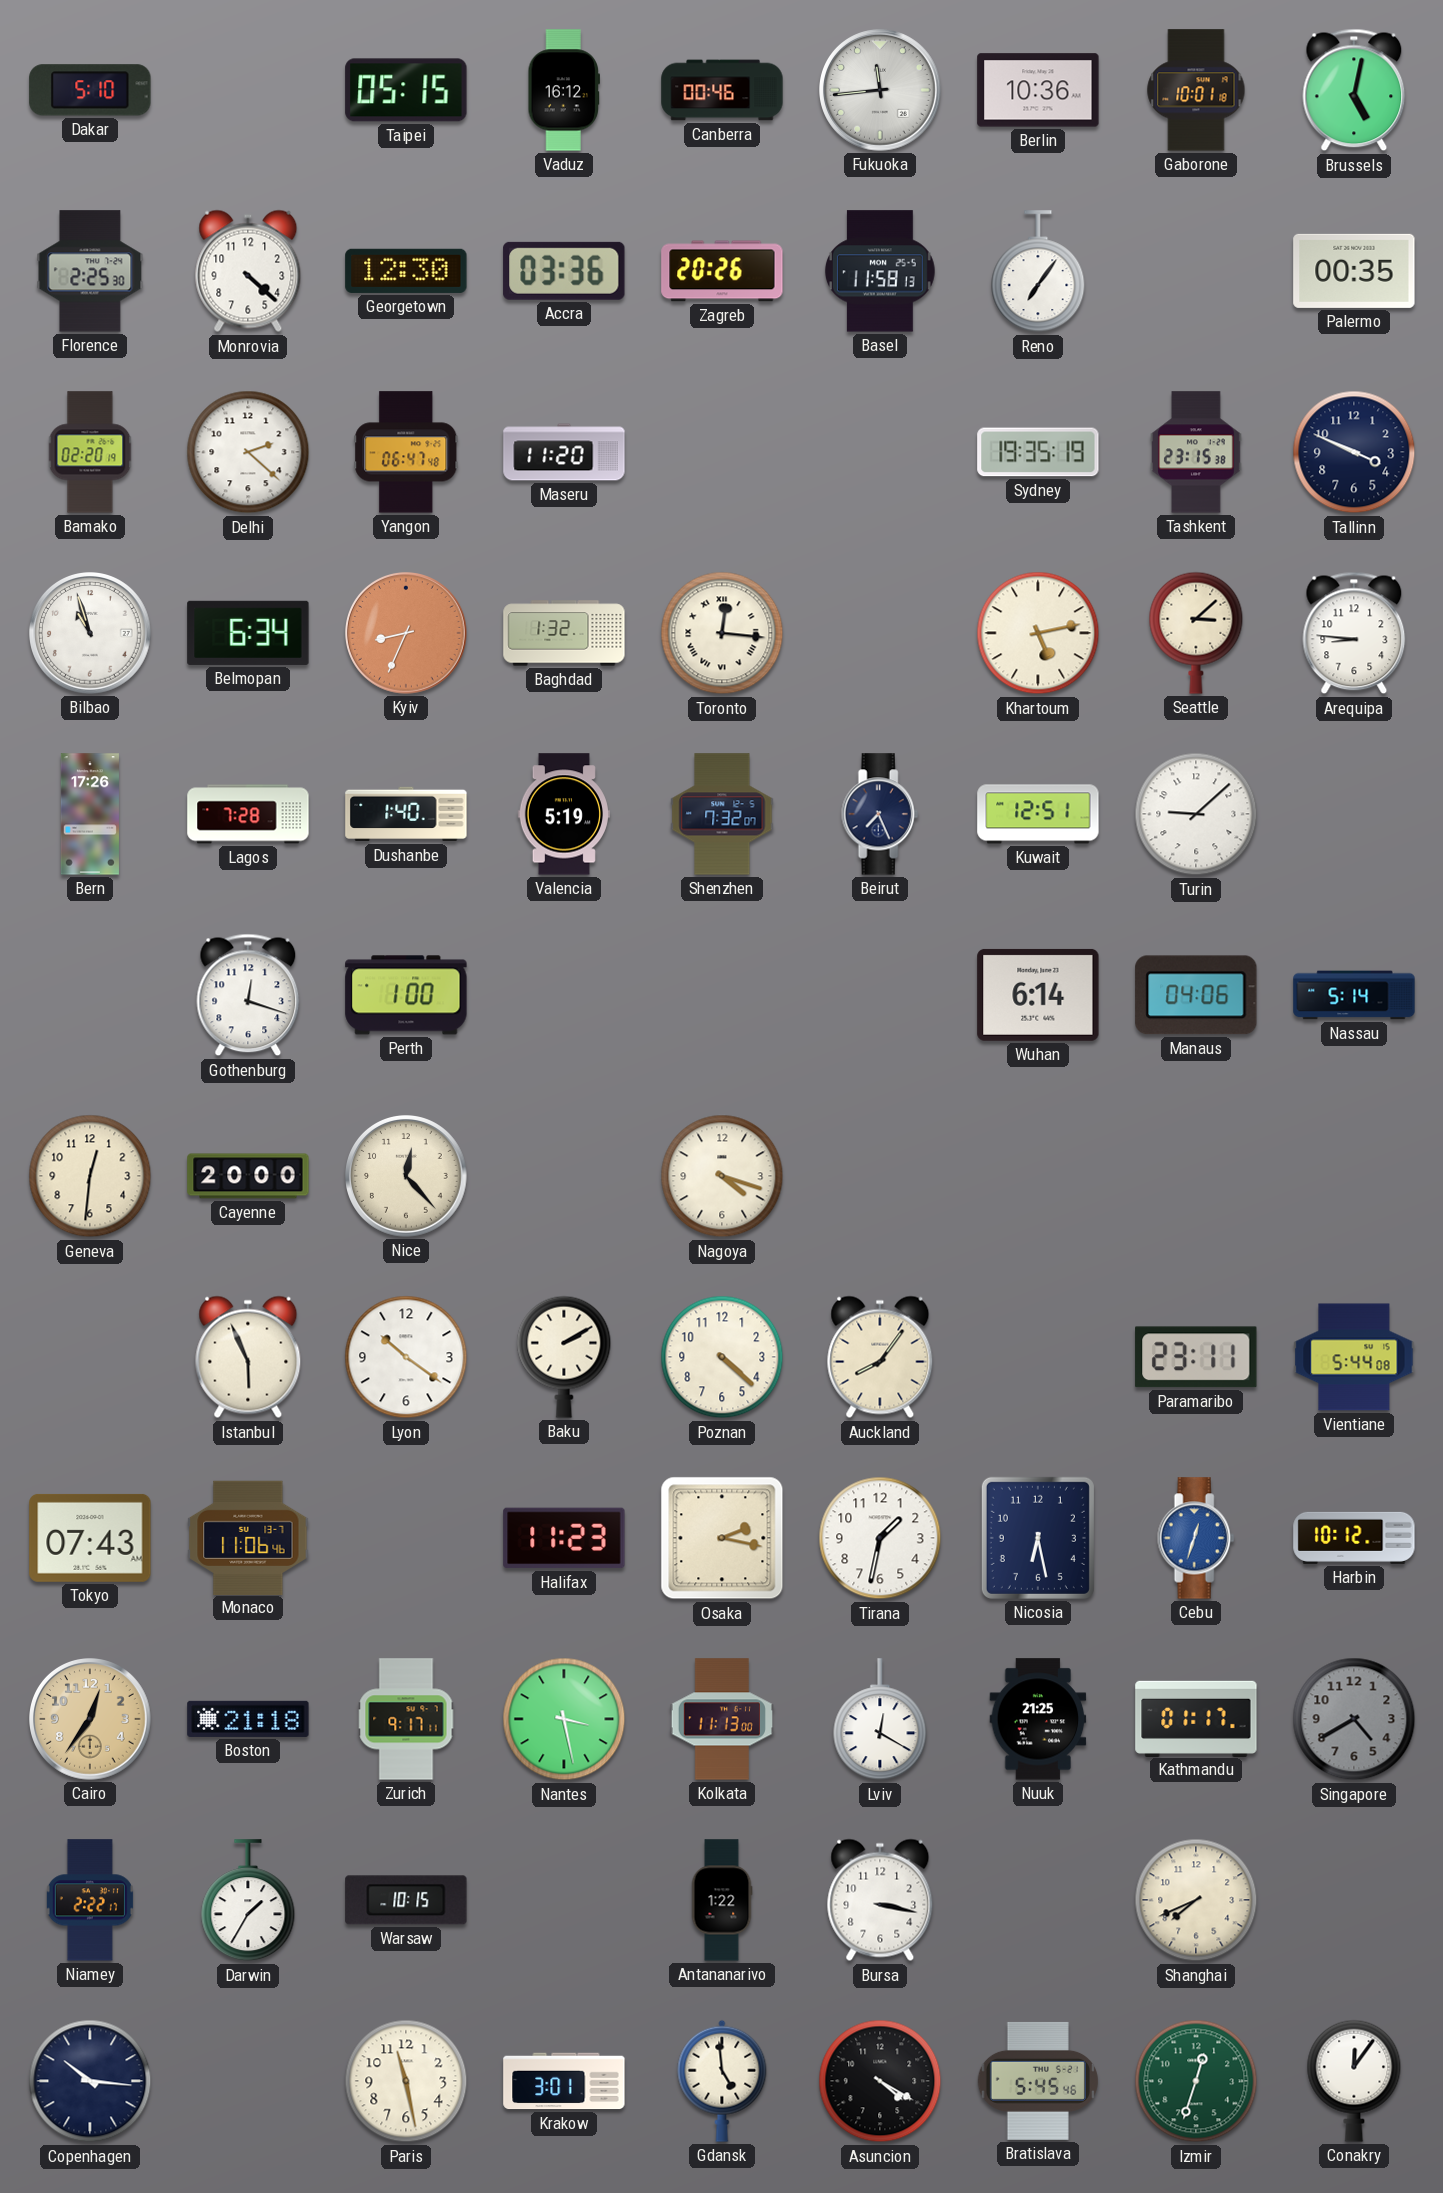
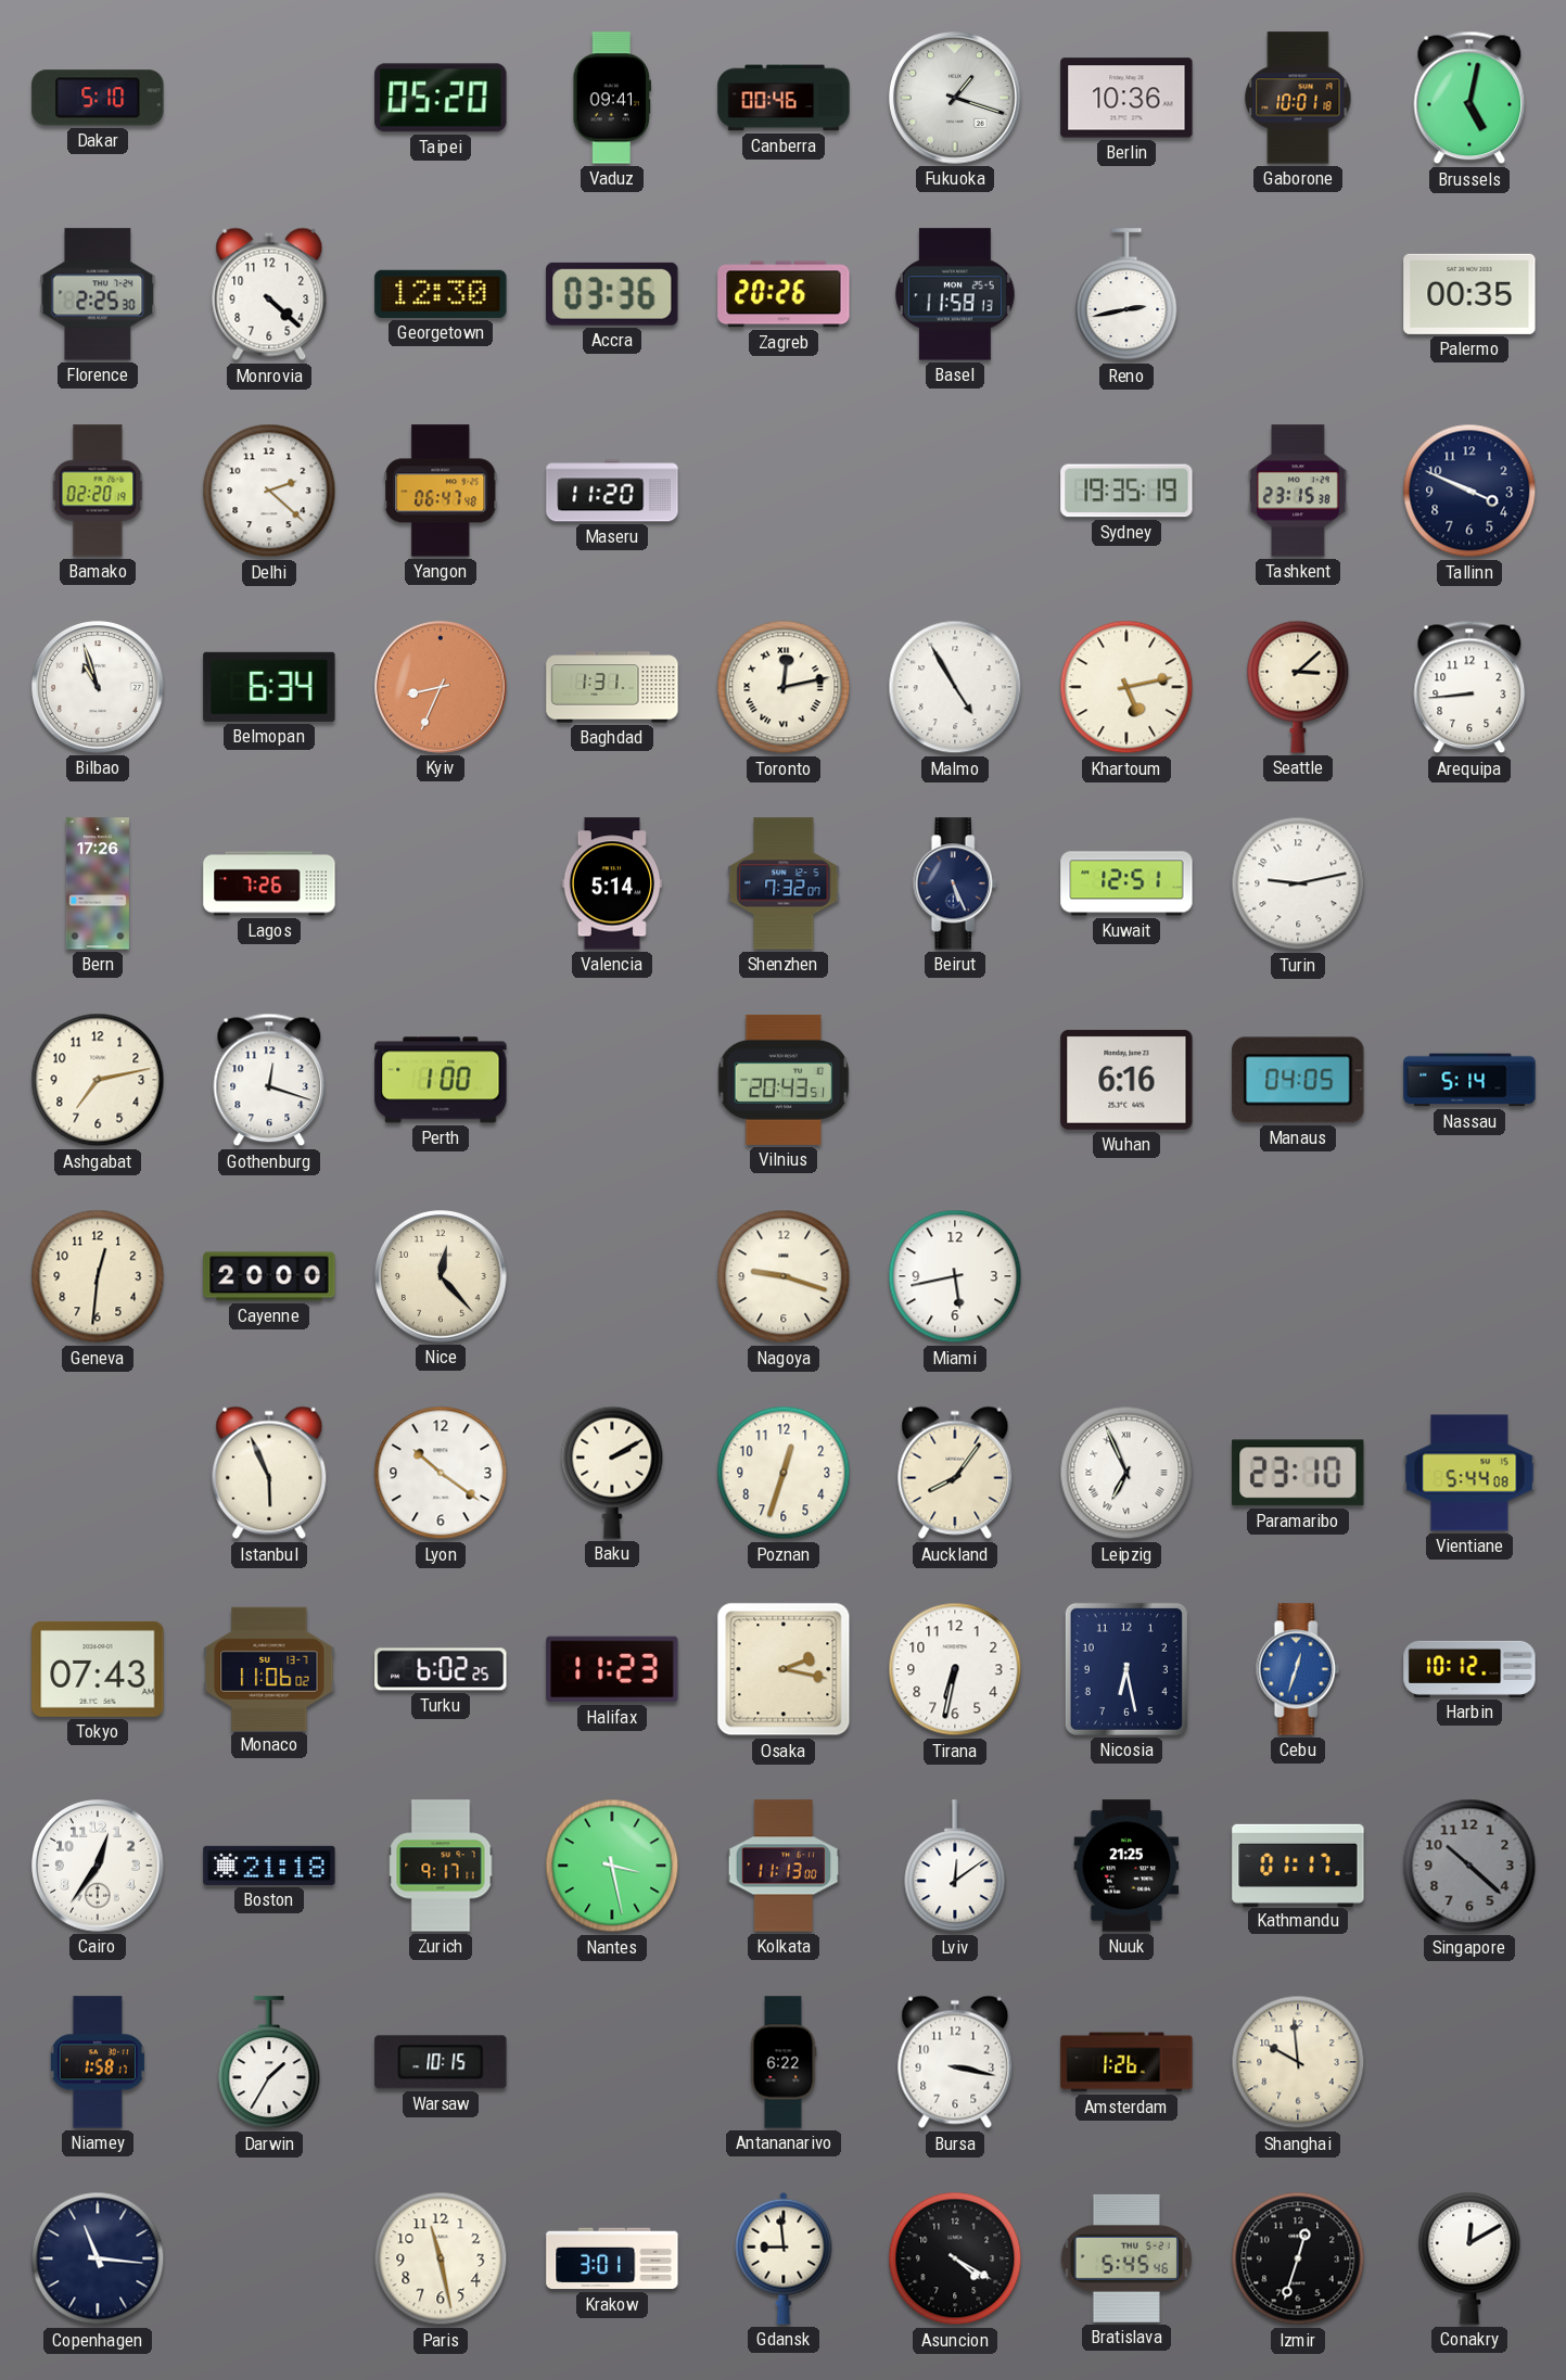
Taipei: 05:15 -> 05:20
Vaduz: 16:12 -> 09:41
Fukuoka: 11:44 -> 1:18
Reno: 7:06 -> 2:43
Baghdad: 1:32 -> 1:31
Toronto: 12:16 -> 12:13
Malmo: none -> 4:55
Arequipa: 8:46 -> 8:44
Lagos: 7:28 -> 7:26
Dushanbe: 1:40 -> none
Valencia: 5:19 -> 5:14
Beirut: 7:26 -> 5:26
Turin: 9:08 -> 9:13
Ashgabat: none -> 7:13
Vilnius: none -> 20:43
Wuhan: 6:14 -> 6:16
Manaus: 04:06 -> 04:05
Nagoya: 4:18 -> 9:18
Miami: none -> 5:43
Poznan: 4:22 -> 12:33
Leipzig: none -> 6:56
Paramaribo: 23:11 -> 23:10
Monaco: 11:06:46 -> 11:06:02
Turku: none -> 6:02
Tirana: 1:32 -> 6:32
Cairo dial: champagne -> white
Lviv: 12:20 -> 12:09
Singapore: 4:40 -> 10:22
Niamey: 2:22 -> 1:58
Antananarivo: 1:22 -> 6:22
Amsterdam: none -> 1:26
Shanghai: 7:41 -> 9:59
Copenhagen: 10:16 -> 11:16
Gdansk: 4:59 -> 8:59
Izmir dial: green -> black
Conakry: 12:06 -> 12:10
